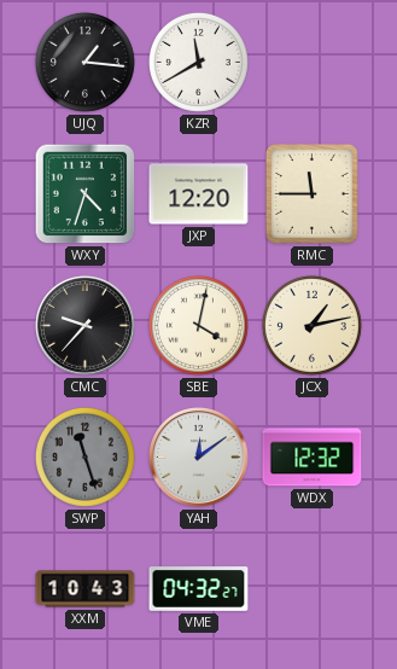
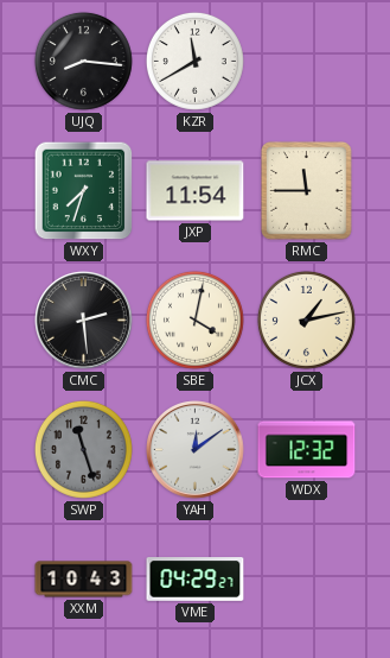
UJQ: 1:16 -> 8:16
WXY: 4:33 -> 7:33
JXP: 12:20 -> 11:54
CMC: 9:37 -> 2:29
VME: 04:32 -> 04:29
